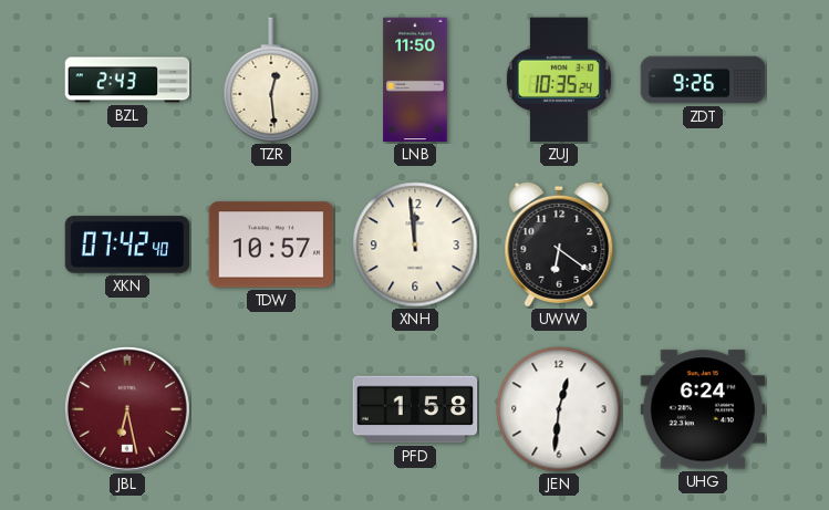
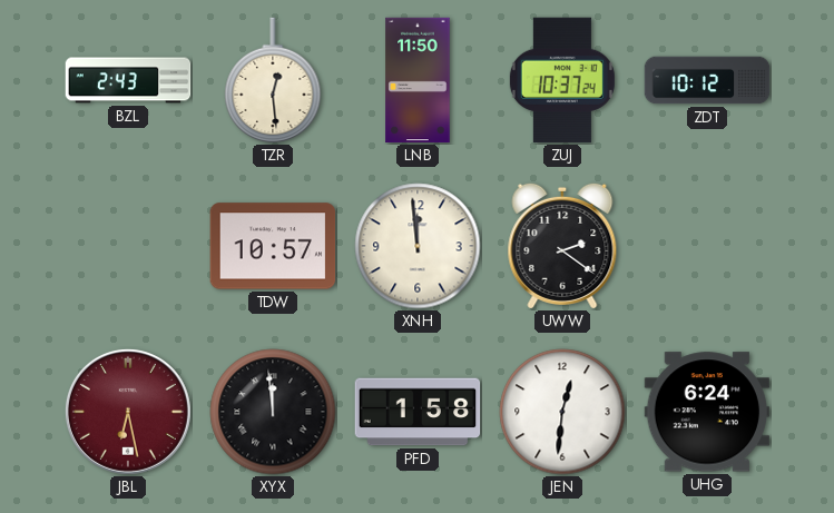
ZUJ: 10:35 -> 10:37
ZDT: 9:26 -> 10:12
XKN: 07:42 -> none
UWW: 6:21 -> 2:21
XYX: none -> 11:59
